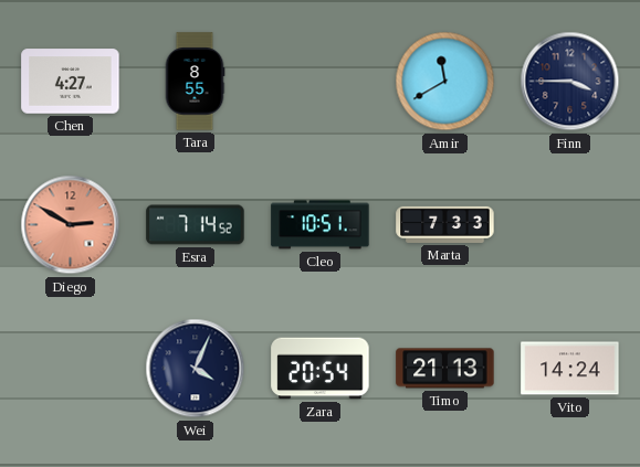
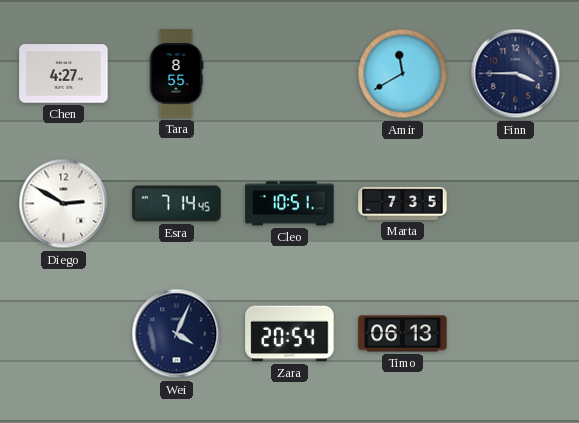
Diego dial: salmon -> white
Esra: 7:14:52 -> 7:14:45
Marta: 7:33 -> 7:35
Timo: 21:13 -> 06:13
Vito: 14:24 -> none
